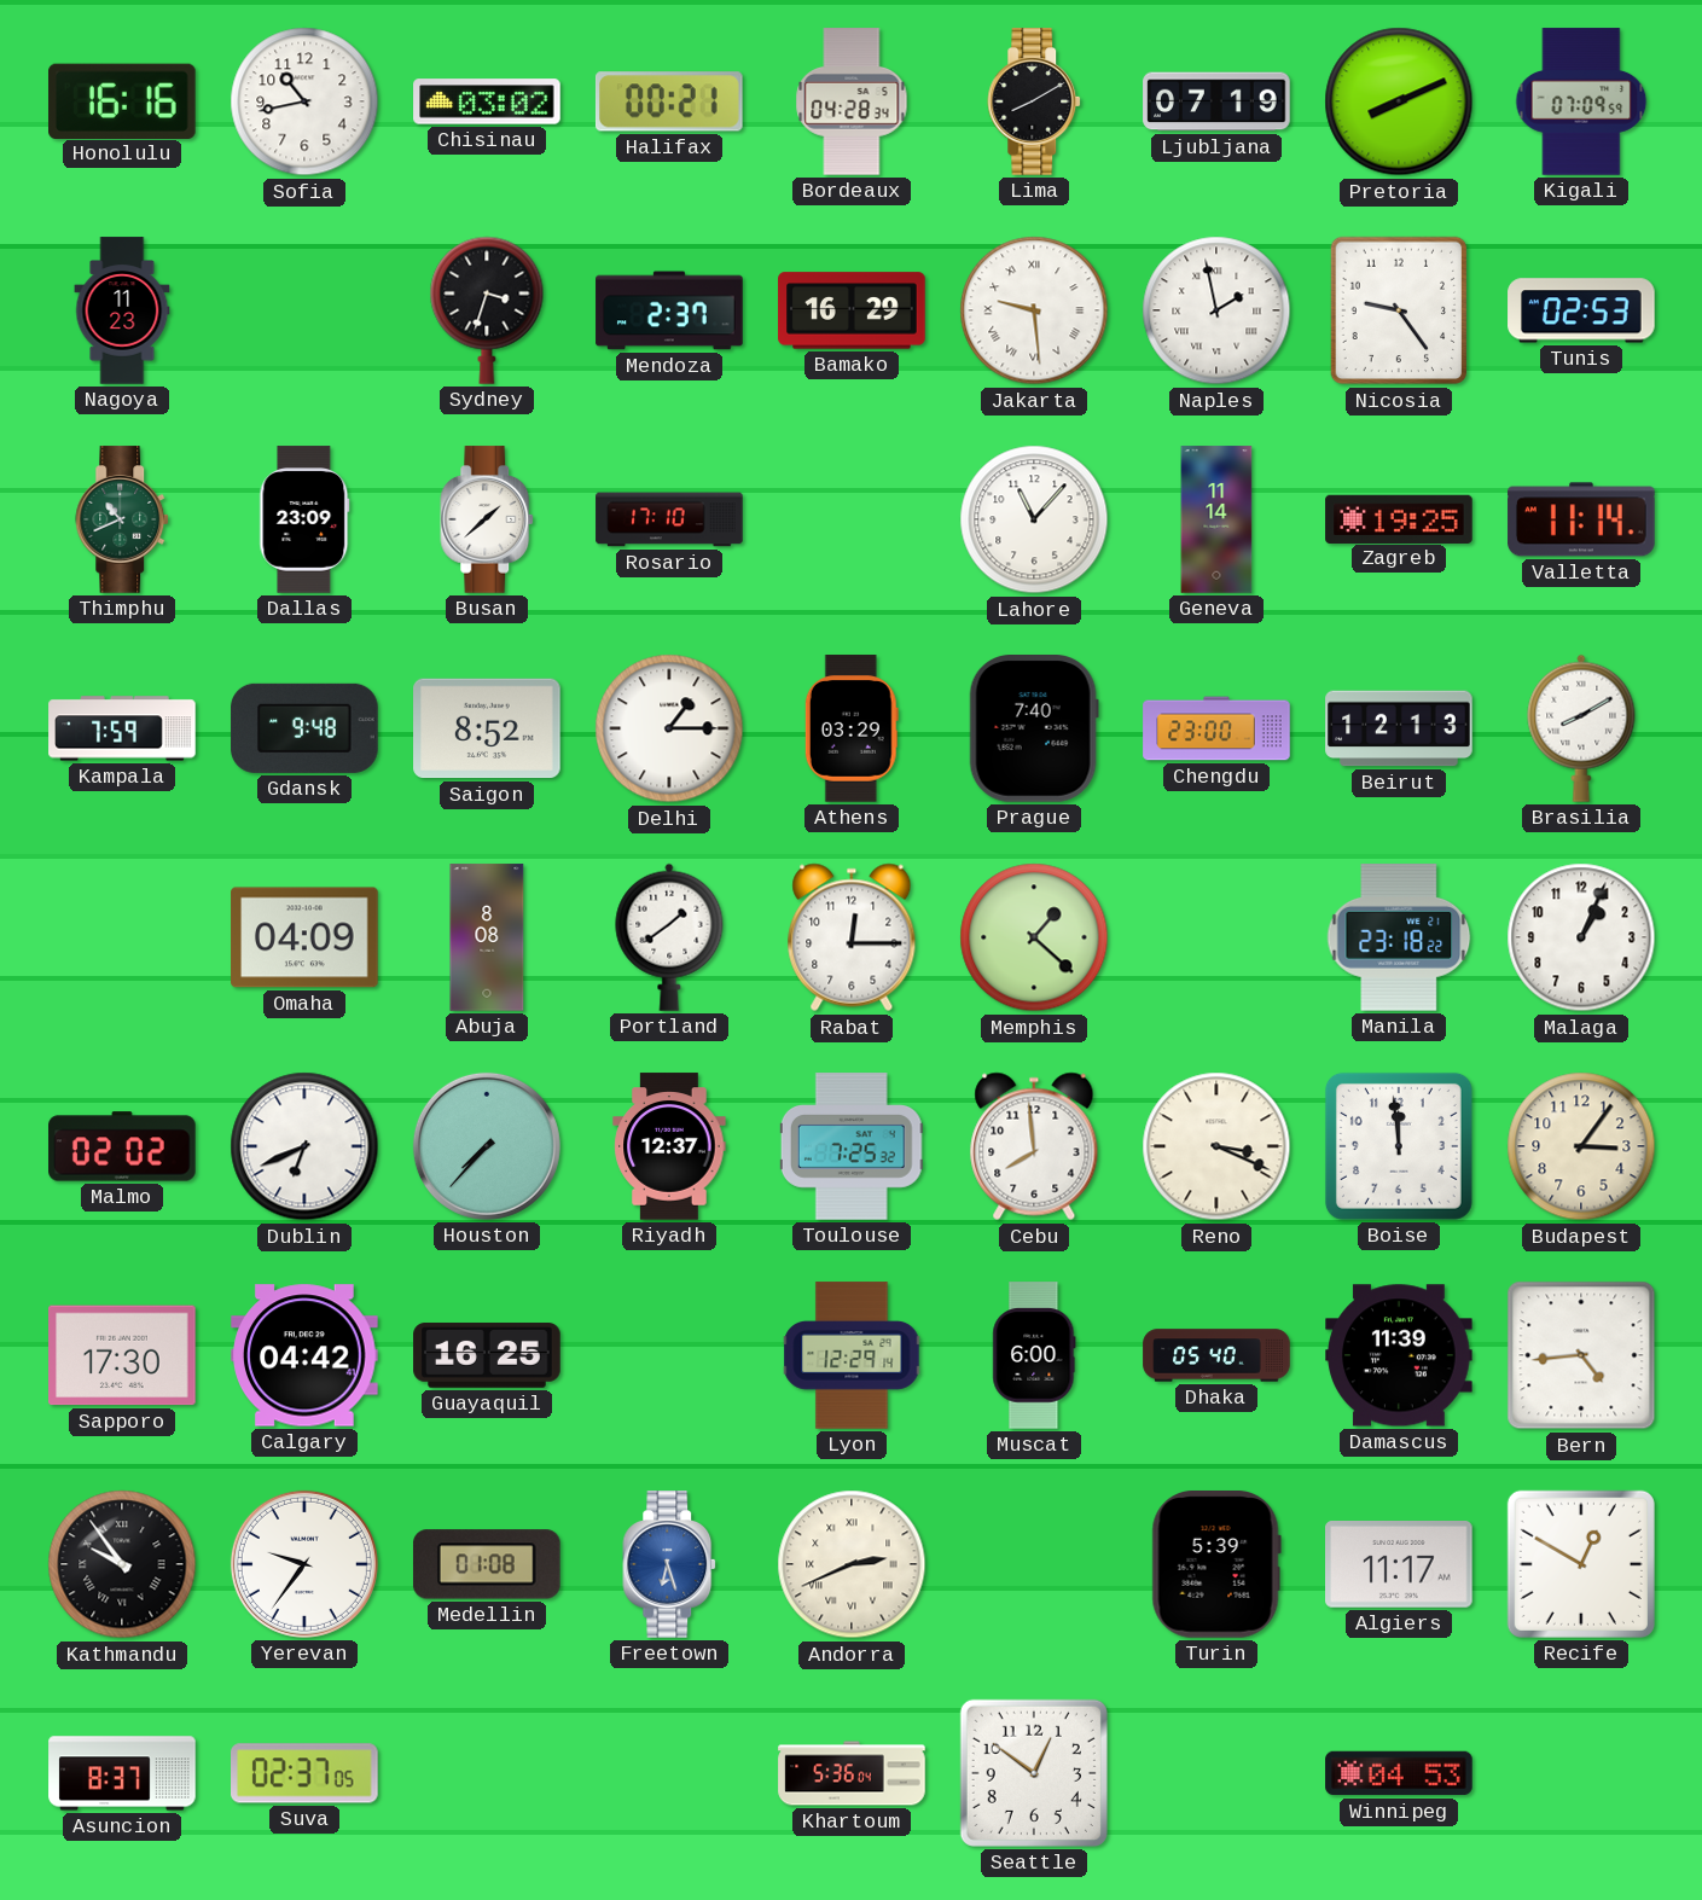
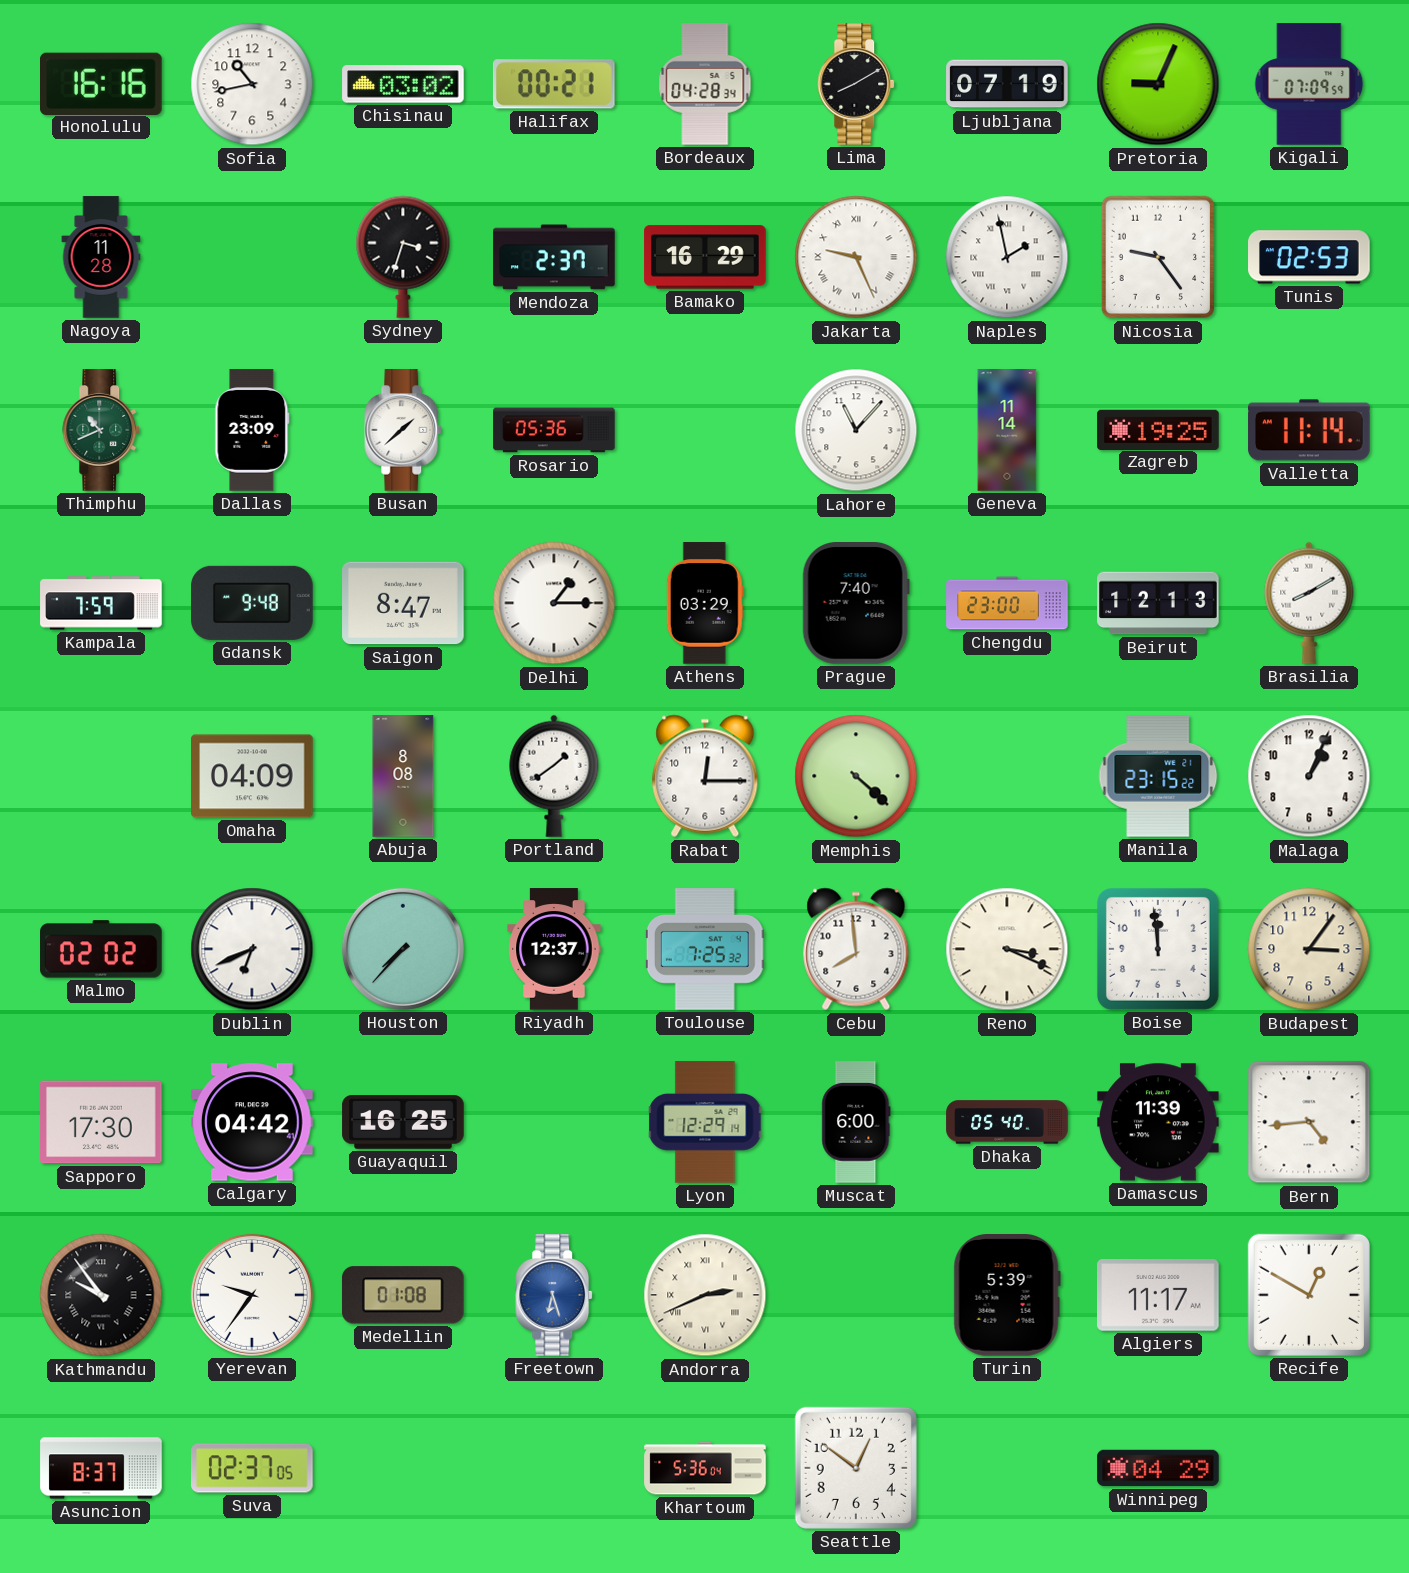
Pretoria: 8:11 -> 9:04
Nagoya: 11:23 -> 11:28
Jakarta: 9:29 -> 9:26
Rosario: 17:10 -> 05:36
Saigon: 8:52 -> 8:47
Memphis: 1:22 -> 4:22
Manila: 23:18 -> 23:15
Winnipeg: 04:53 -> 04:29
